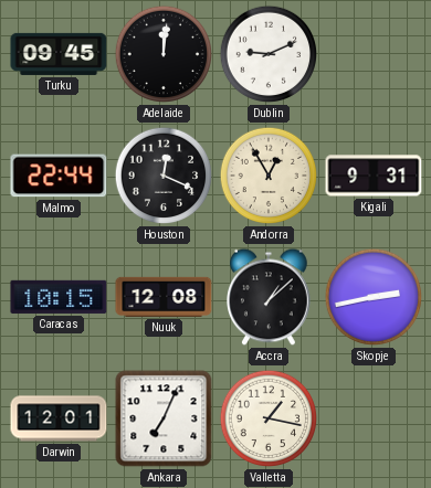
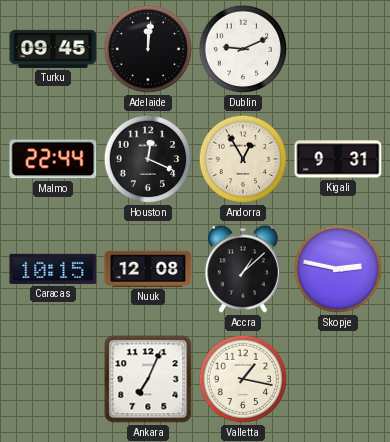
Skopje: 2:43 -> 2:47
Darwin: 12:01 -> none
